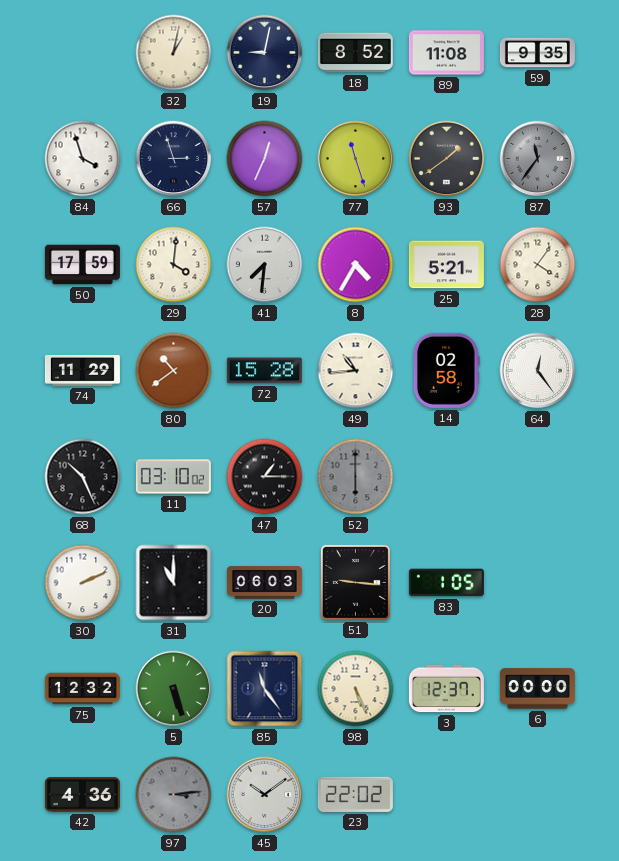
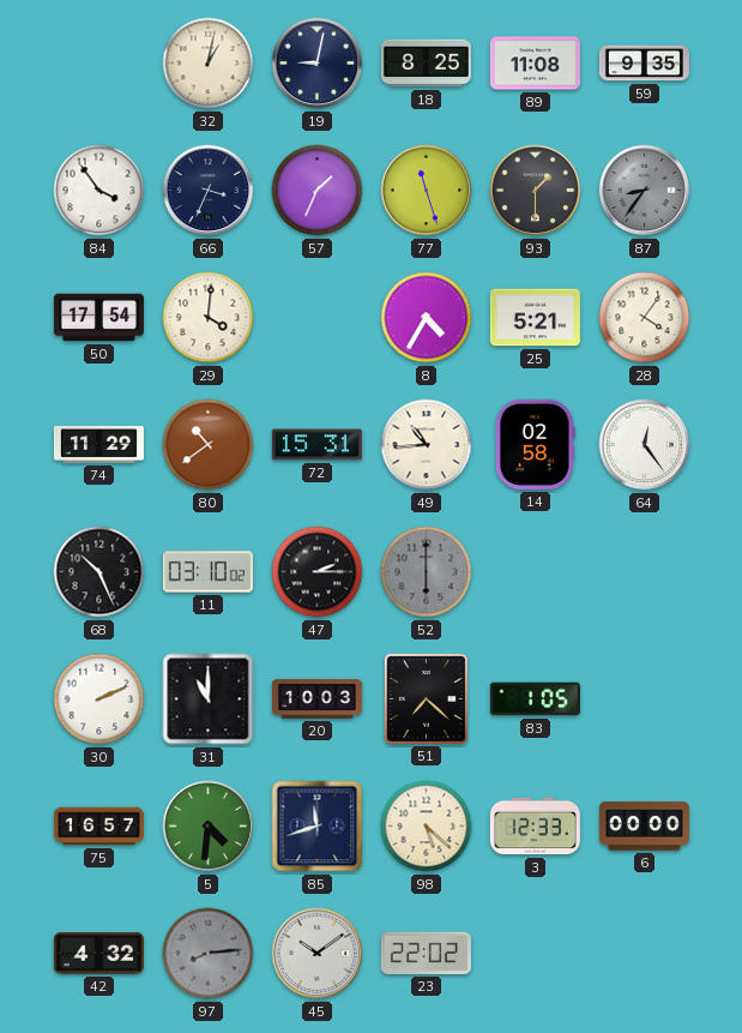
18: 8:52 -> 8:25
84: 3:57 -> 3:54
66: 2:57 -> 3:34
57: 12:34 -> 1:34
93: 1:39 -> 1:30
87: 11:36 -> 8:36
50: 17:59 -> 17:54
41: 7:31 -> none
72: 15:28 -> 15:31
47: 1:15 -> 2:15
20: 06:03 -> 10:03
51: 9:16 -> 7:22
75: 12:32 -> 16:57
5: 5:27 -> 4:31
85: 11:24 -> 11:42
98: 5:26 -> 5:22
3: 12:37 -> 12:33
42: 4:36 -> 4:32
97: 3:14 -> 8:14
